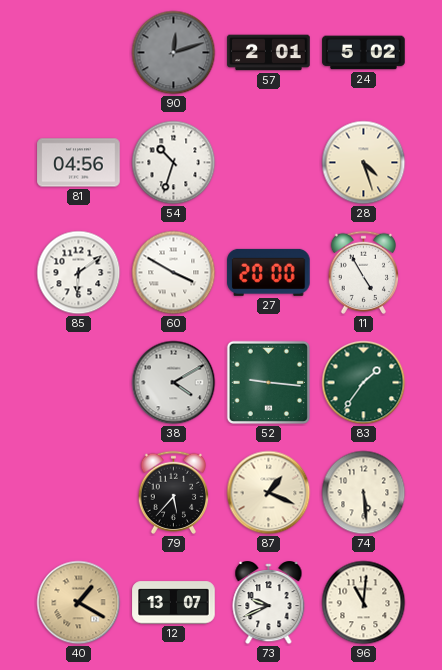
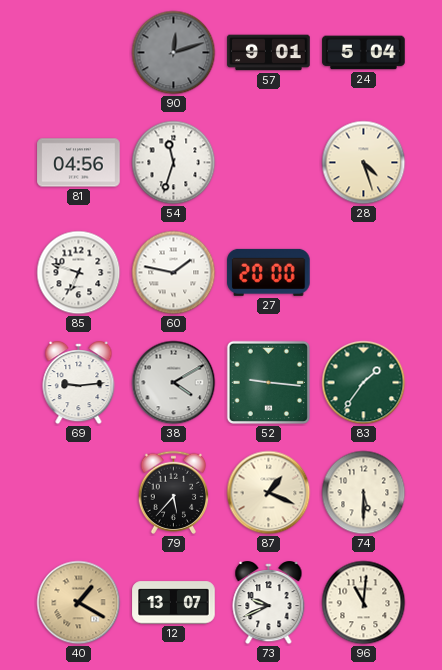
57: 2:01 -> 9:01
24: 5:02 -> 5:04
54: 10:33 -> 11:33
85: 6:09 -> 6:48
60: 3:50 -> 1:47
11: 4:55 -> none
69: none -> 9:14
74: 5:29 -> 5:30
